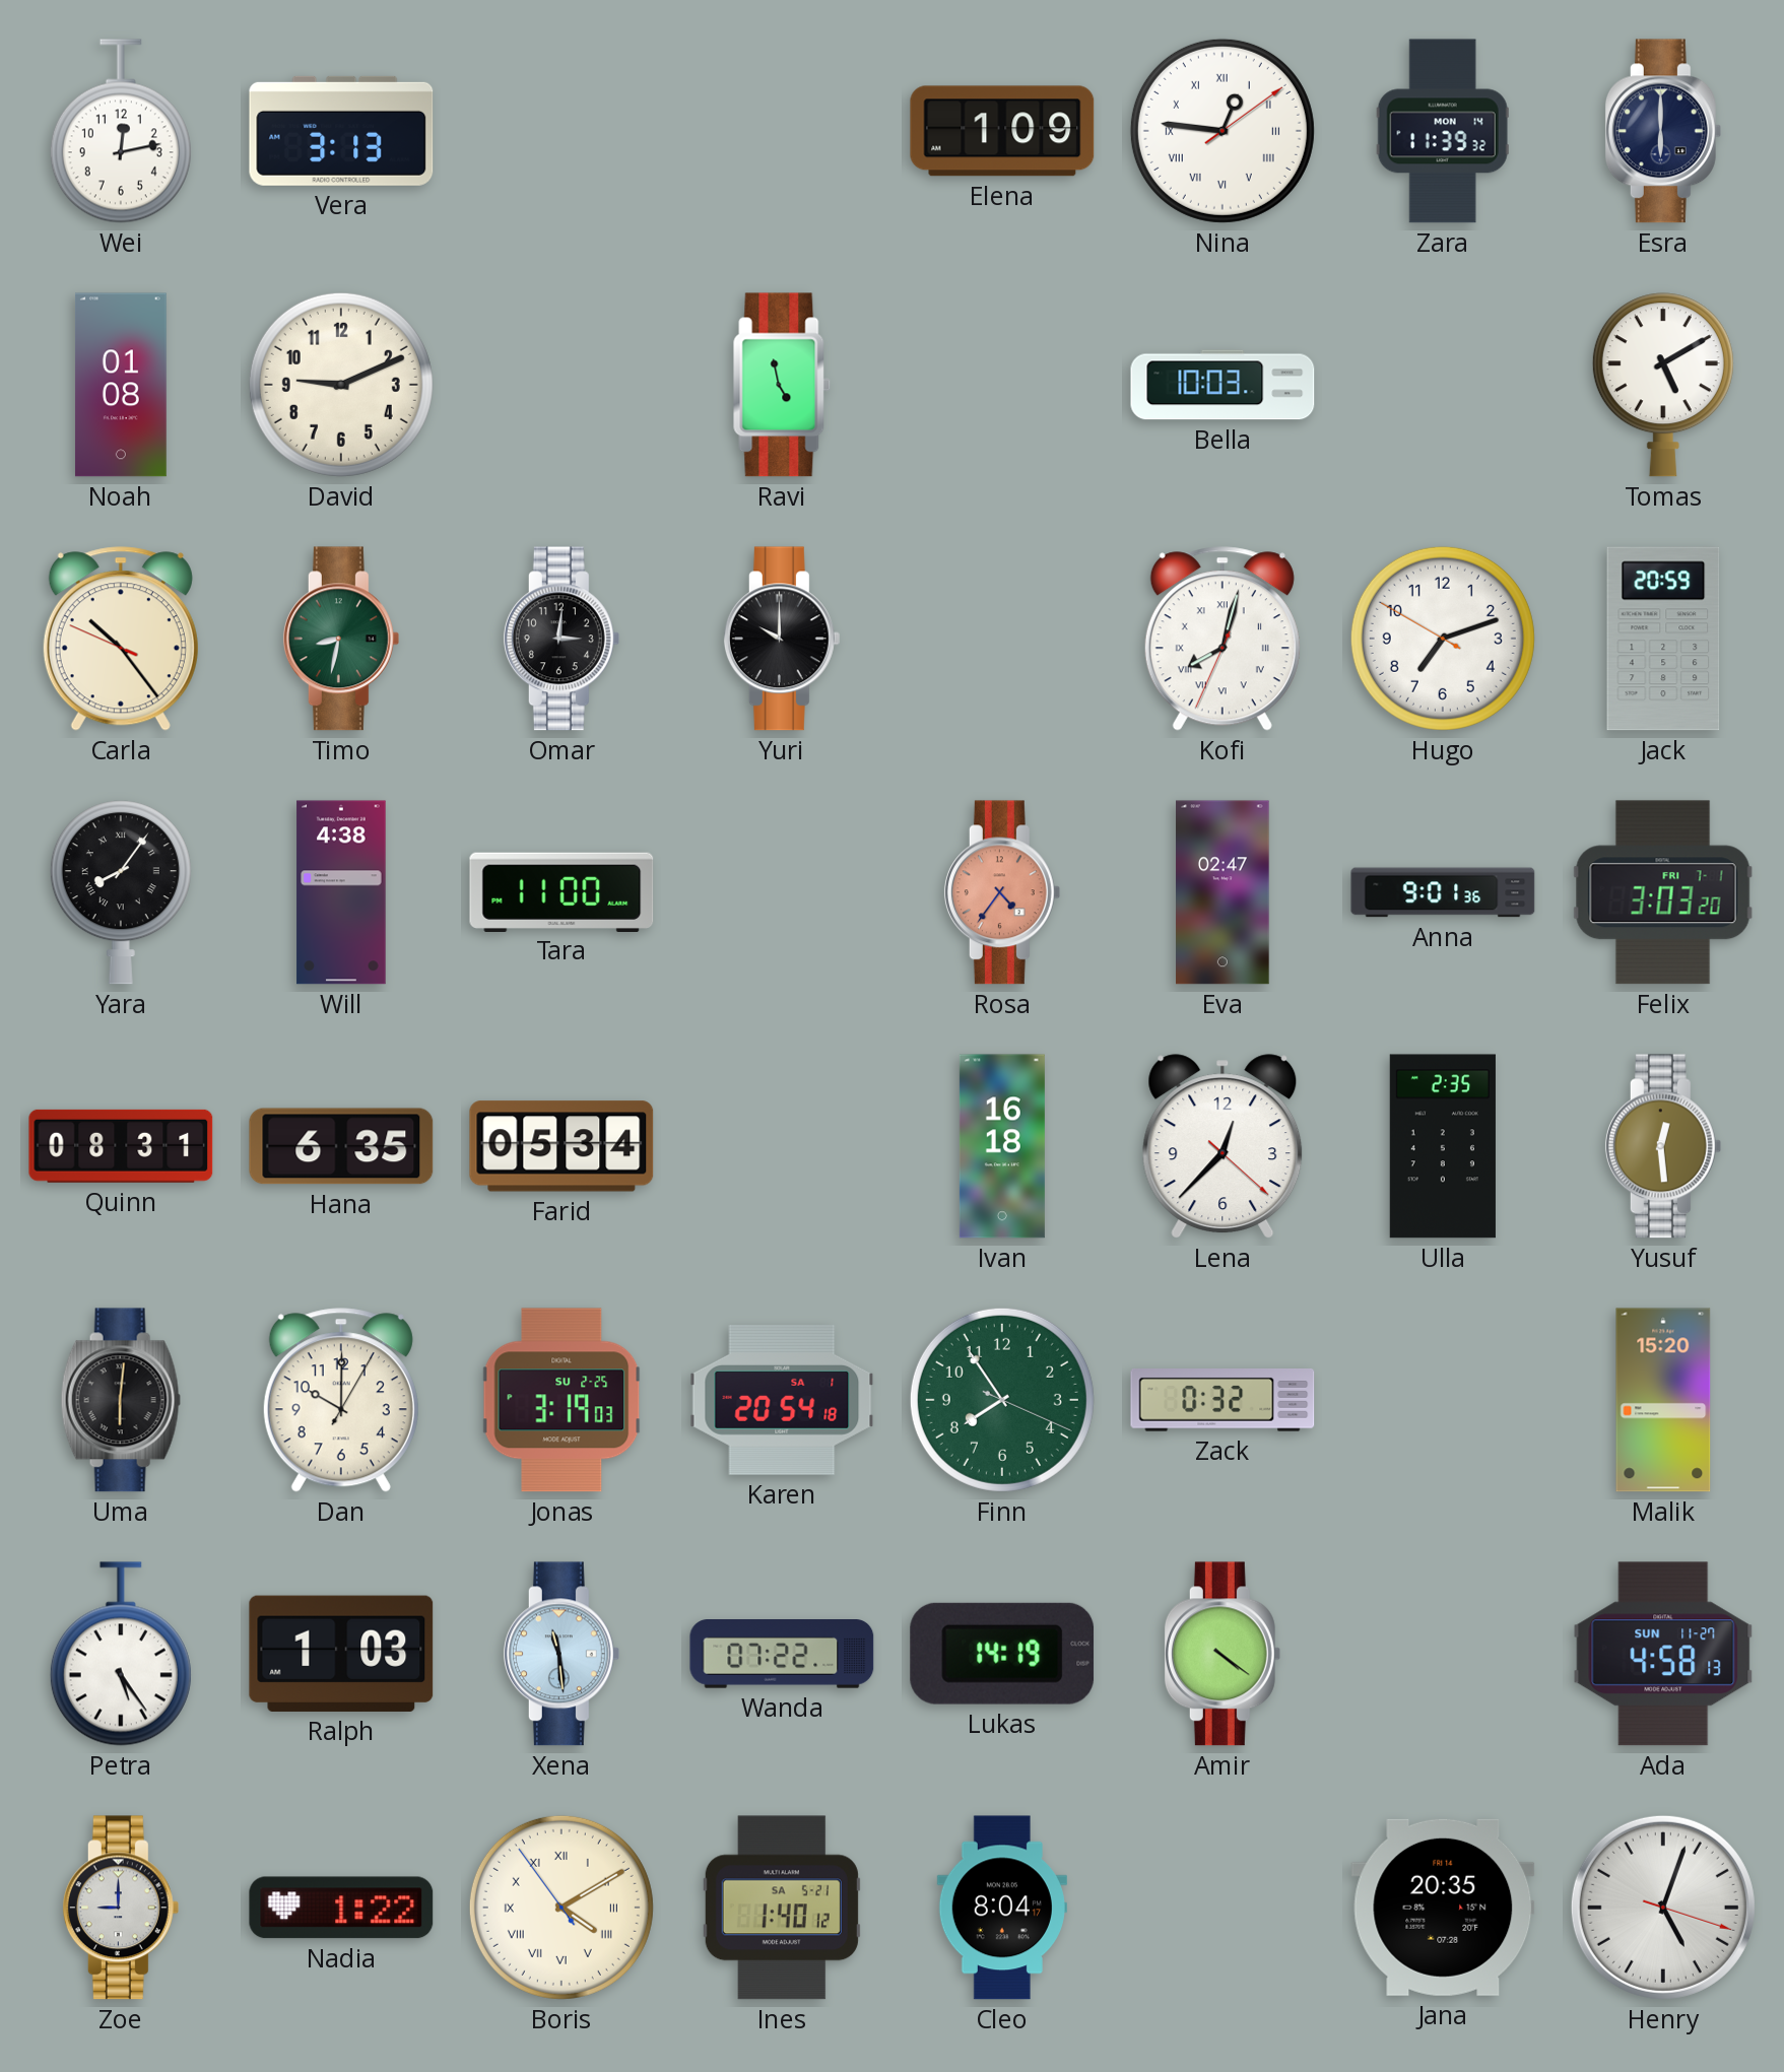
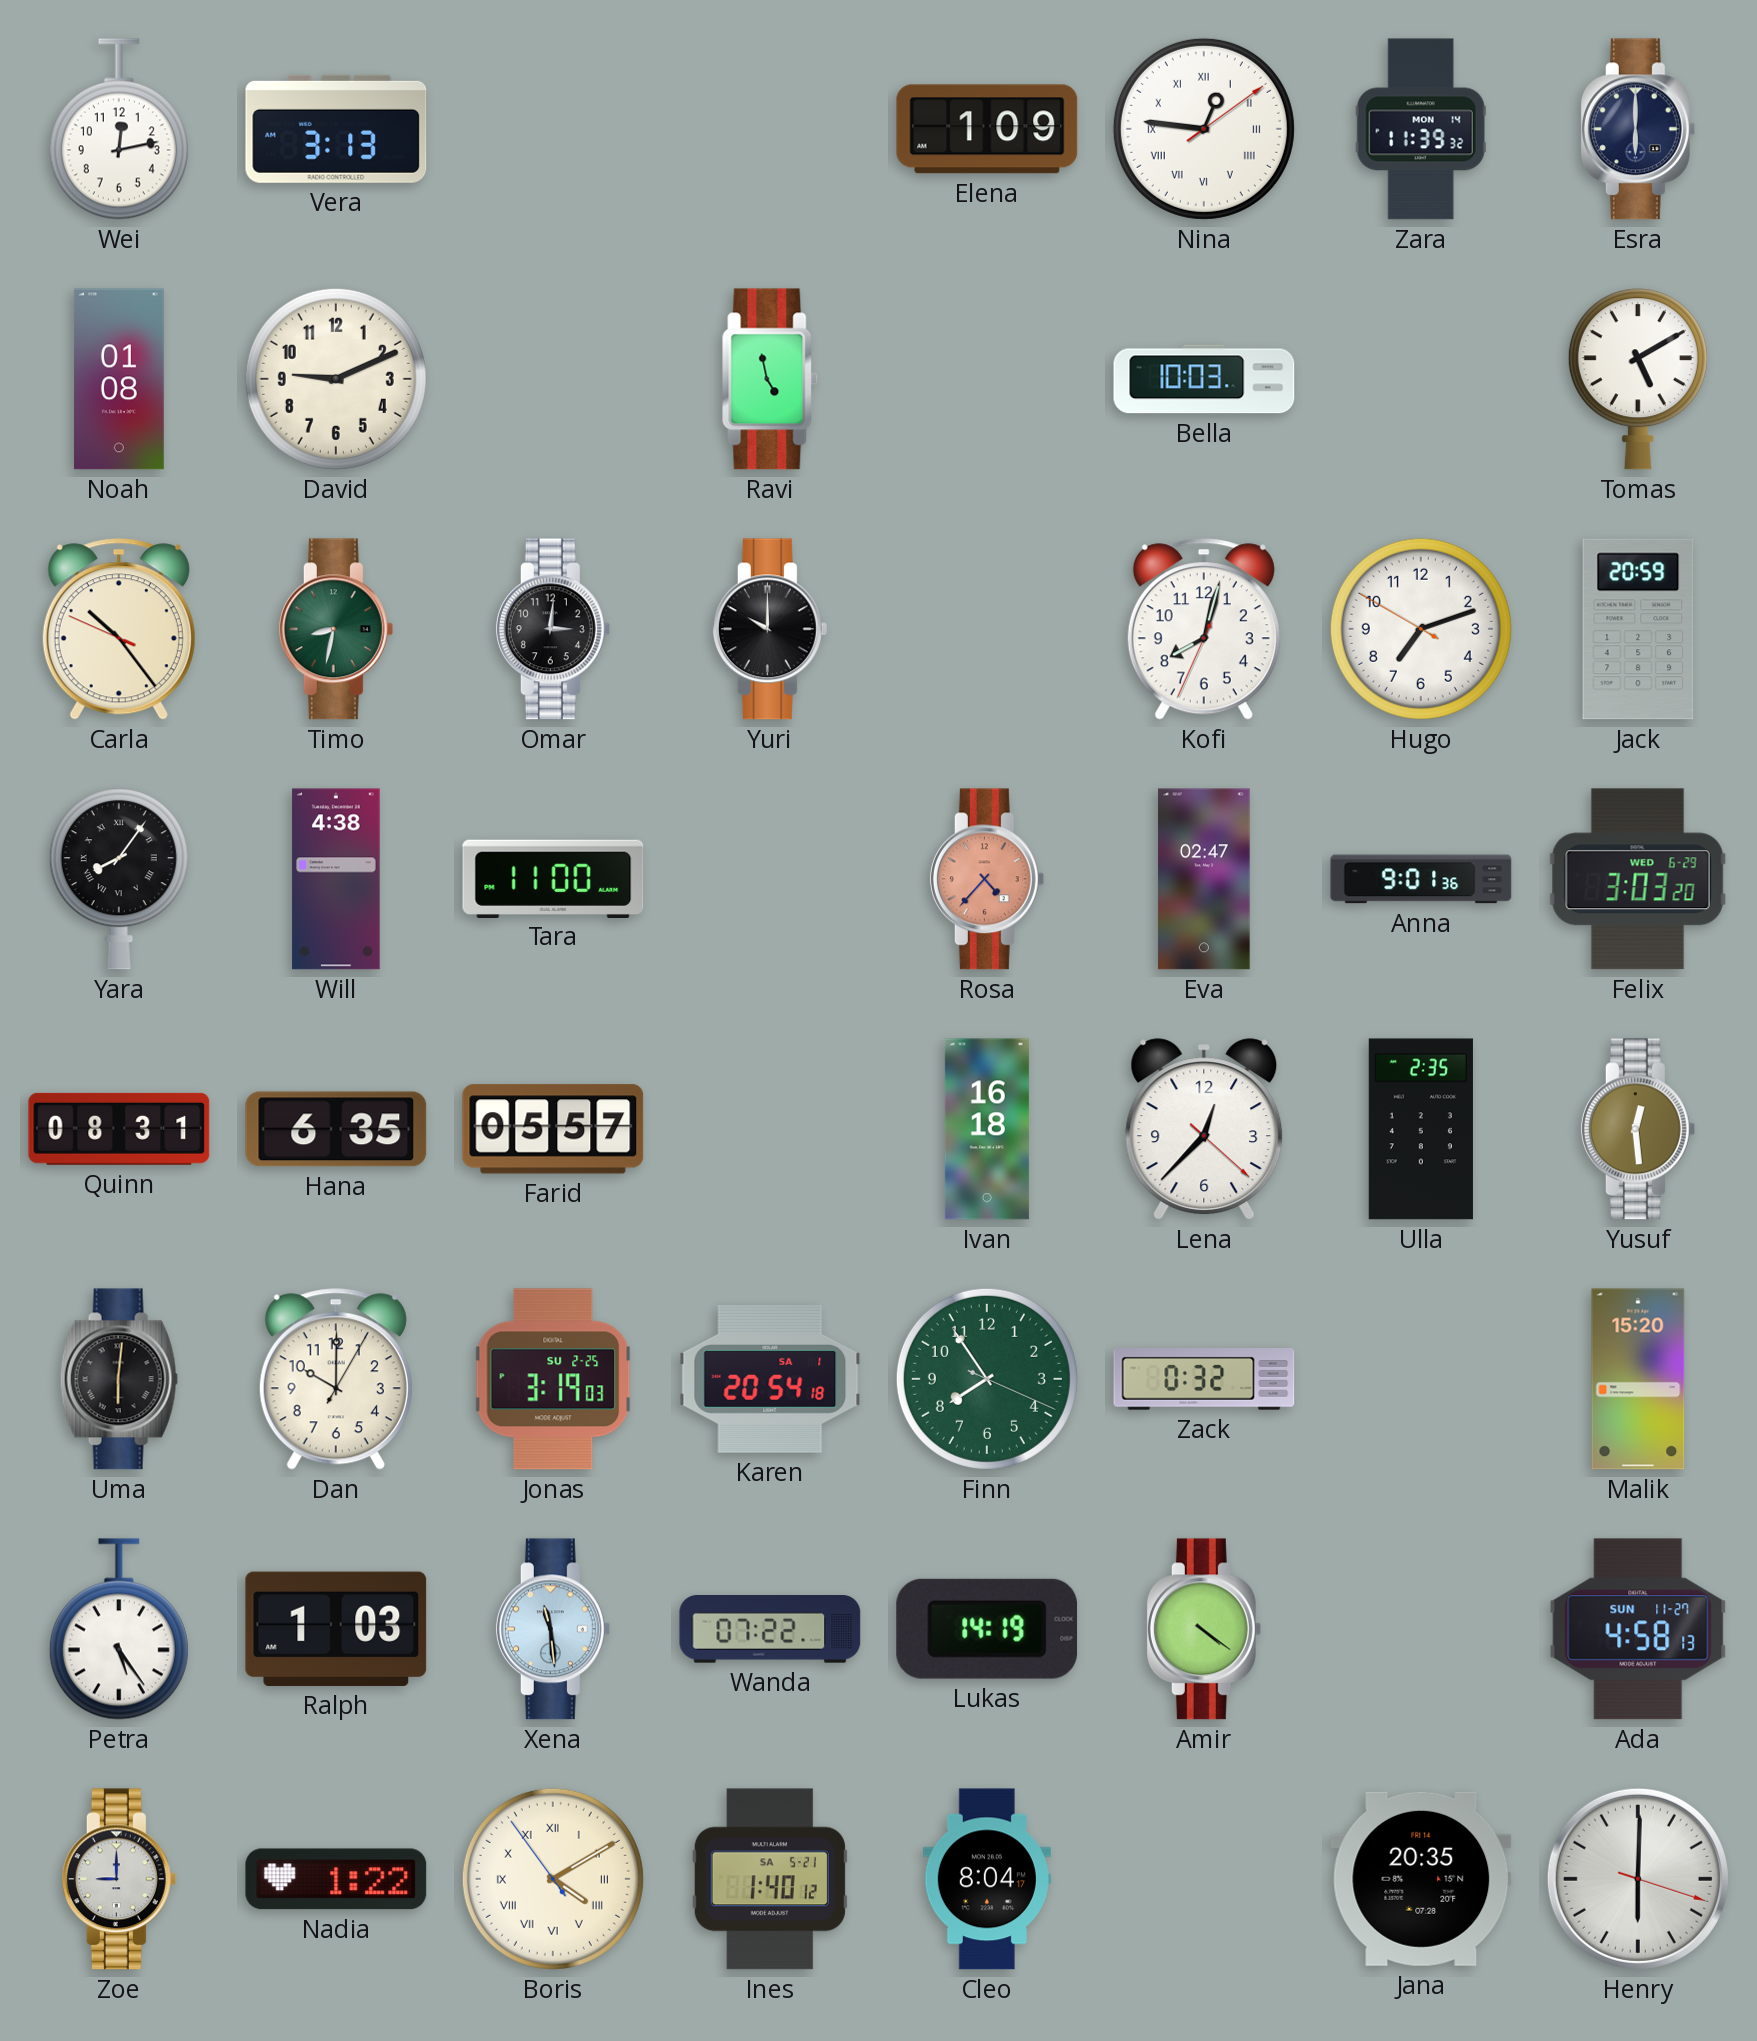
Kofi numerals: Roman -> Arabic
Rosa: 4:36 -> 4:37
Felix date: FRI 7-1 -> WED 6-29
Farid: 05:34 -> 05:57
Henry: 5:03 -> 6:00
